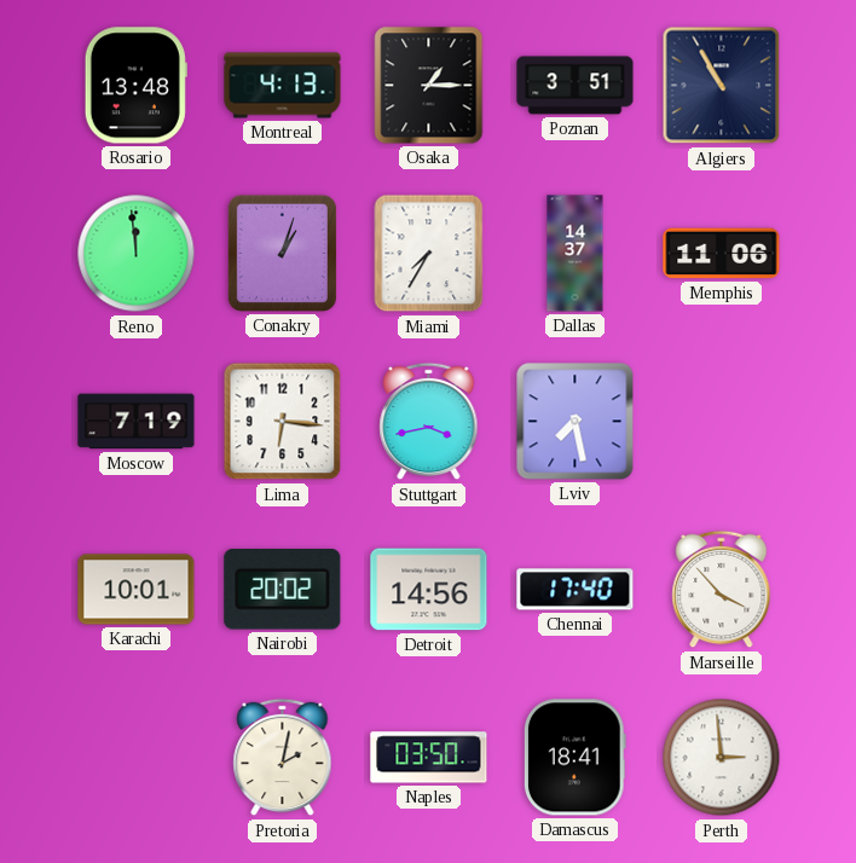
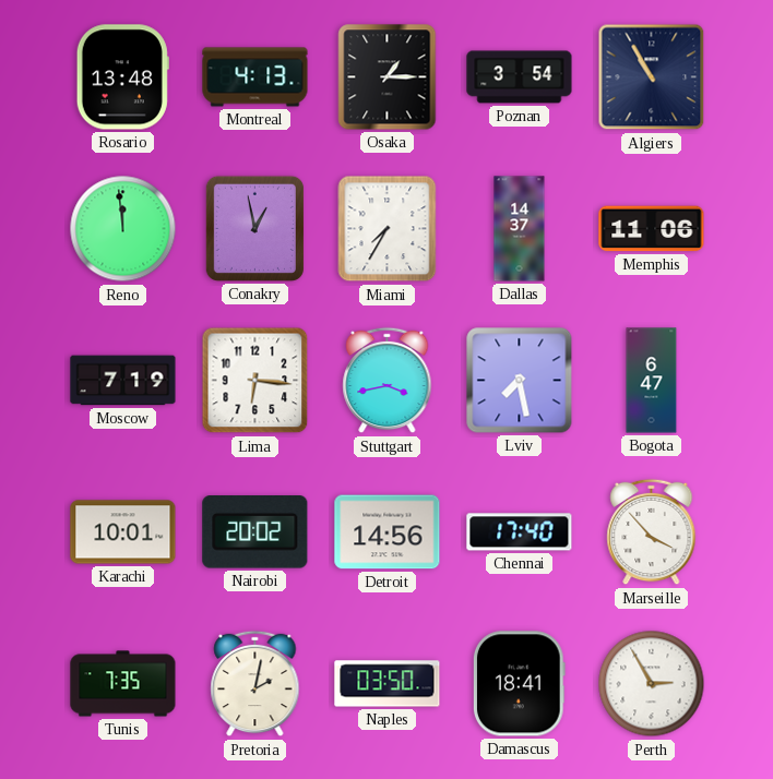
Poznan: 3:51 -> 3:54
Conakry: 1:03 -> 12:58
Bogota: none -> 6:47
Tunis: none -> 7:35
Perth: 2:59 -> 2:55
